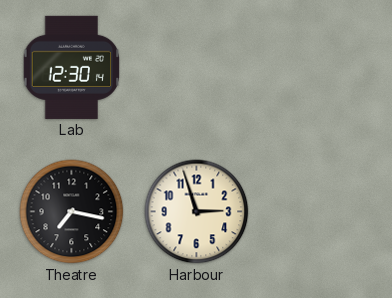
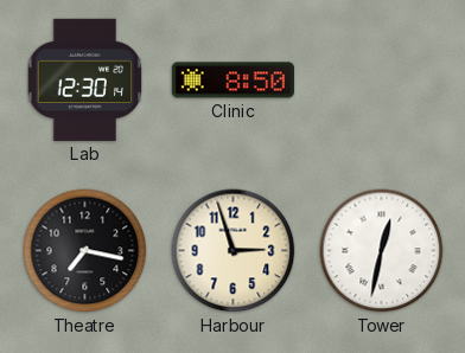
Clinic: none -> 8:50
Tower: none -> 12:32
